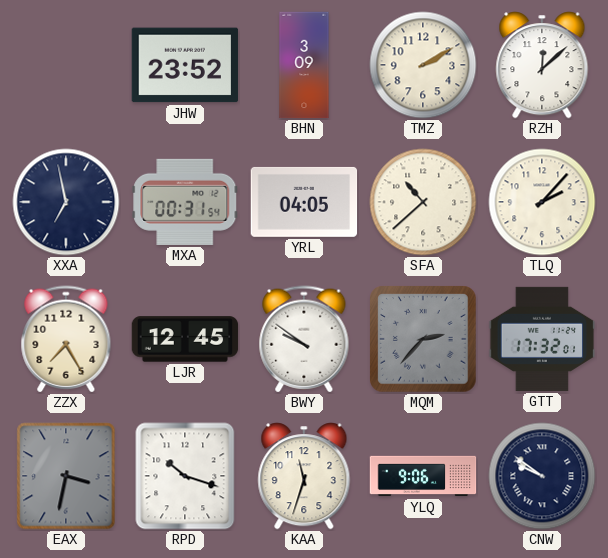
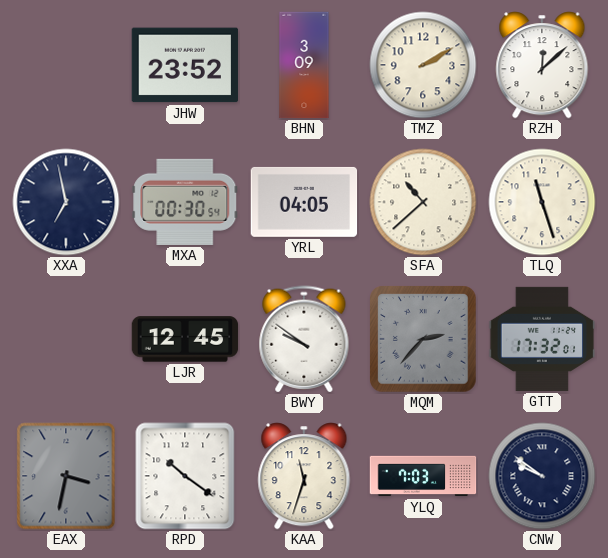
MXA: 00:31 -> 00:30
TLQ: 2:07 -> 11:27
ZZX: 7:25 -> none
RPD: 10:18 -> 10:21
YLQ: 9:06 -> 7:03
